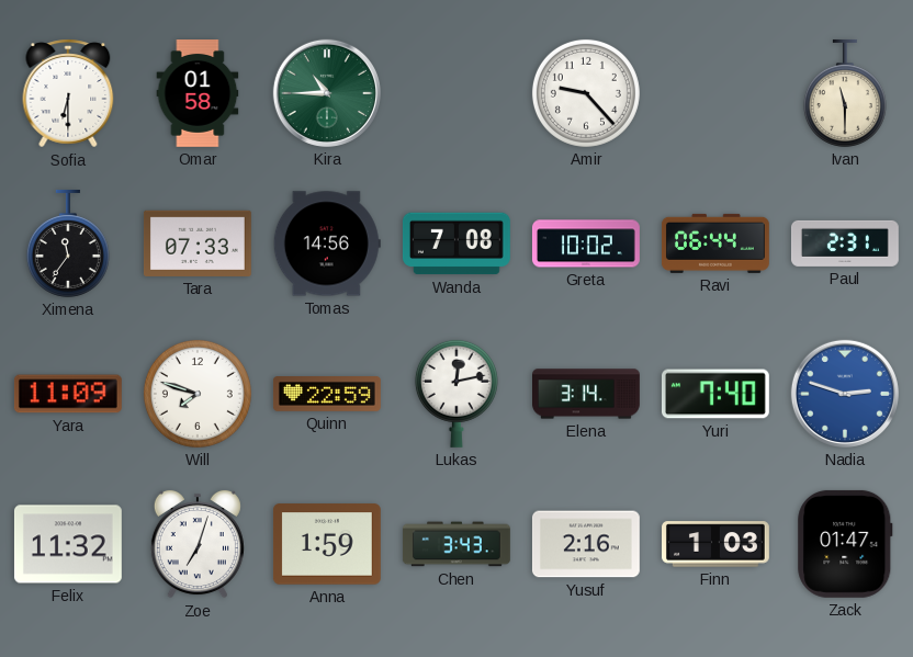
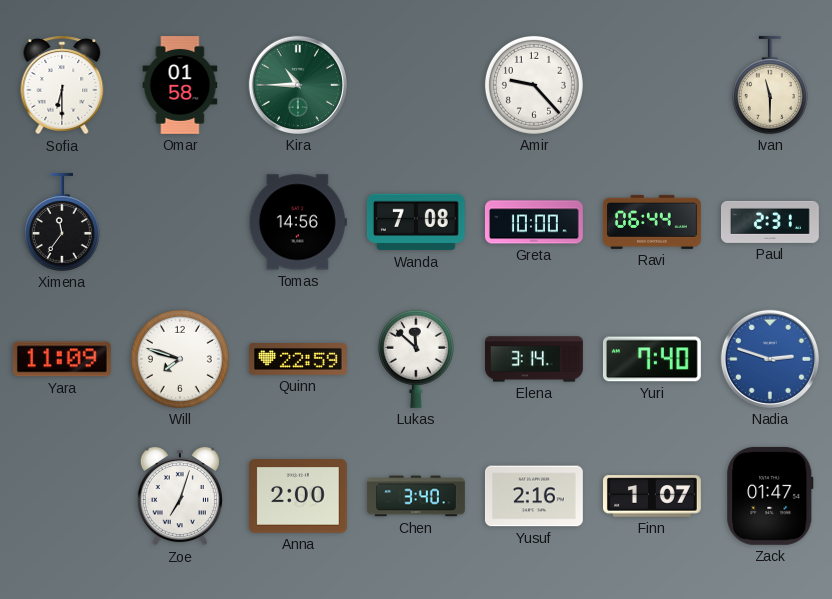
Tara: 07:33 -> none
Greta: 10:02 -> 10:00
Lukas: 12:13 -> 11:52
Felix: 11:32 -> none
Anna: 1:59 -> 2:00
Chen: 3:43 -> 3:40
Finn: 1:03 -> 1:07
